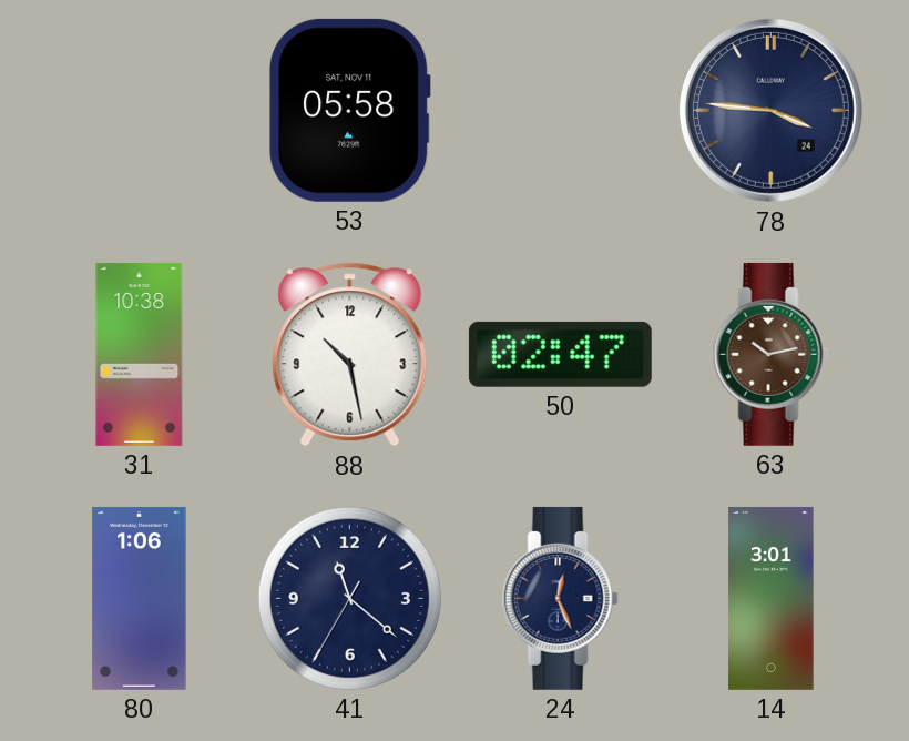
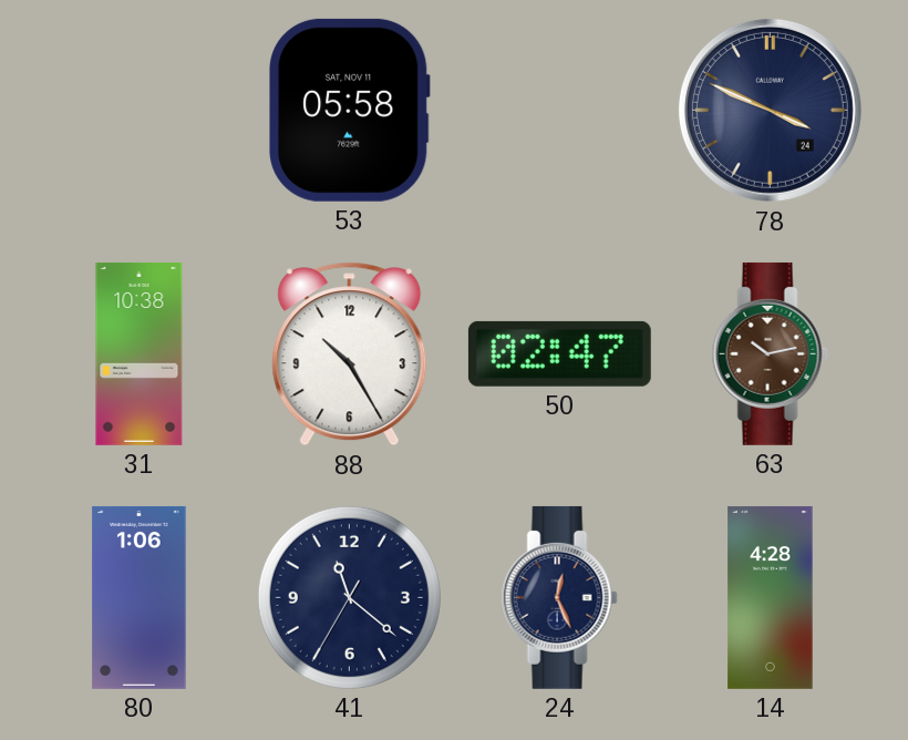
78: 3:46 -> 3:49
88: 10:28 -> 10:25
14: 3:01 -> 4:28
